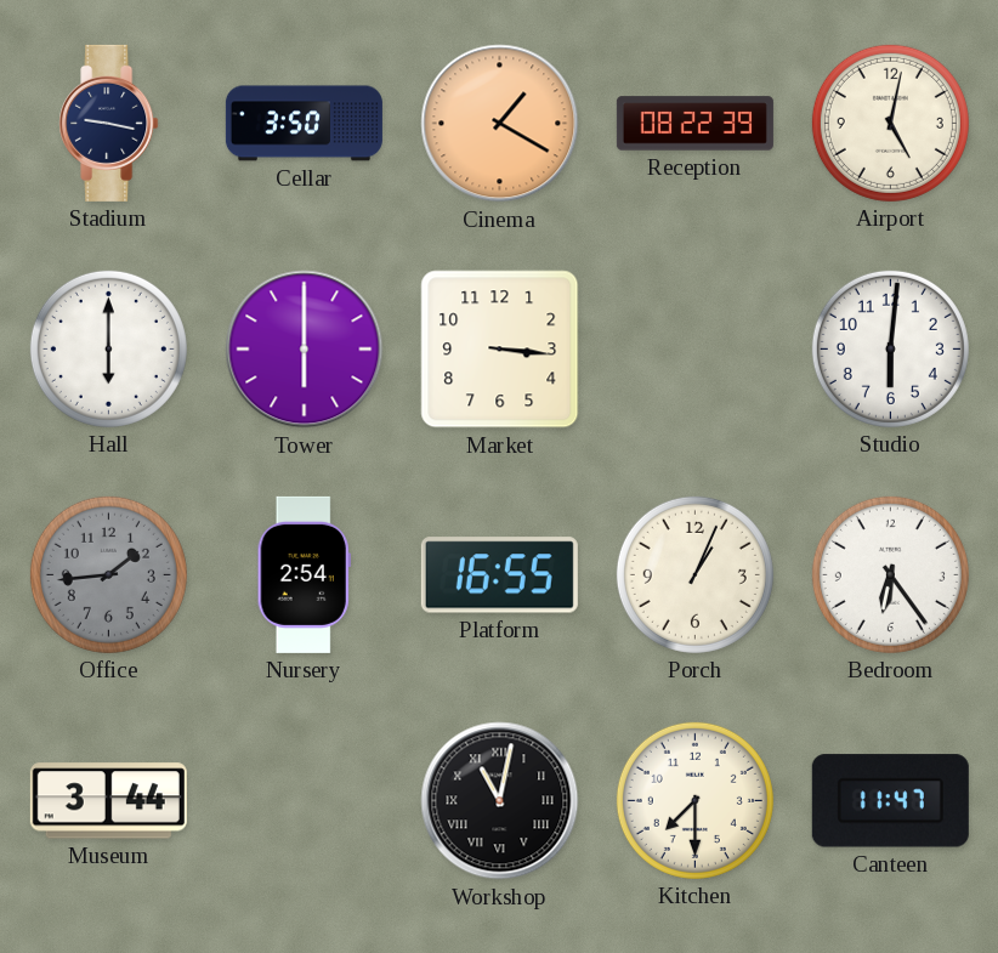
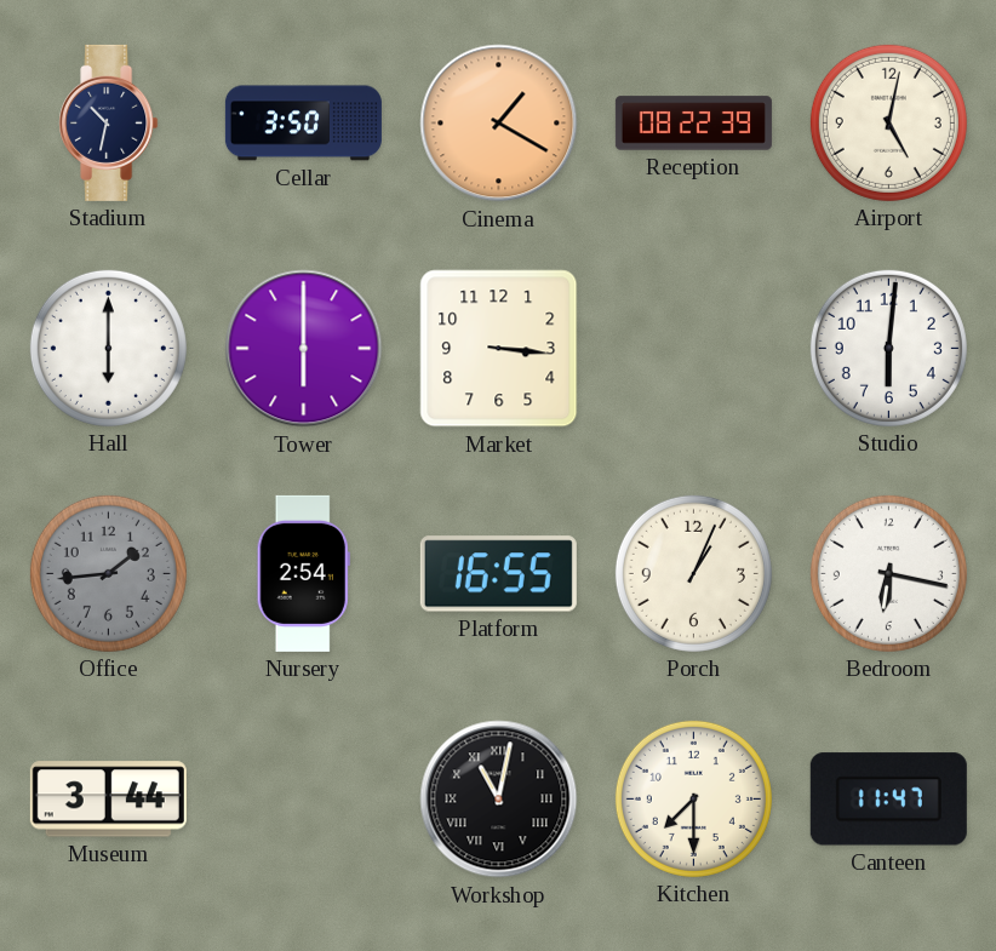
Stadium: 9:17 -> 10:32
Bedroom: 6:24 -> 6:17
